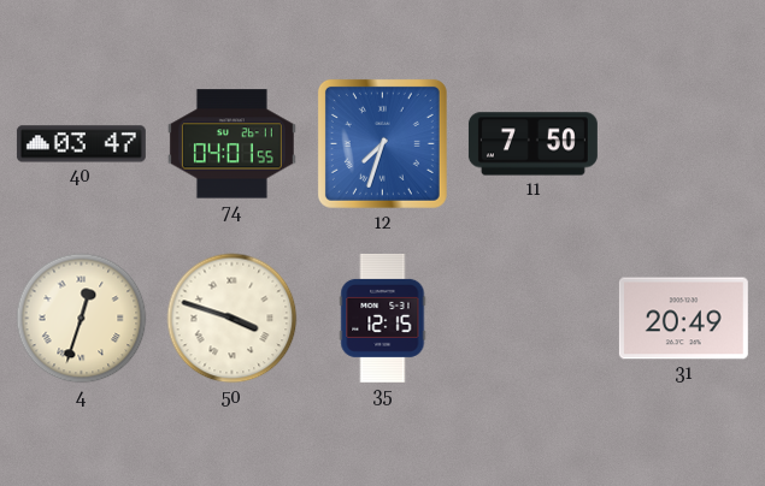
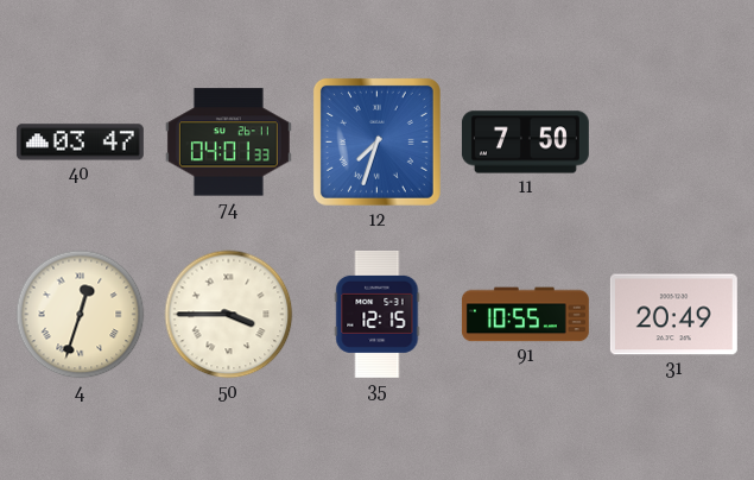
74: 04:01:55 -> 04:01:33
50: 3:48 -> 3:45
91: none -> 10:55
